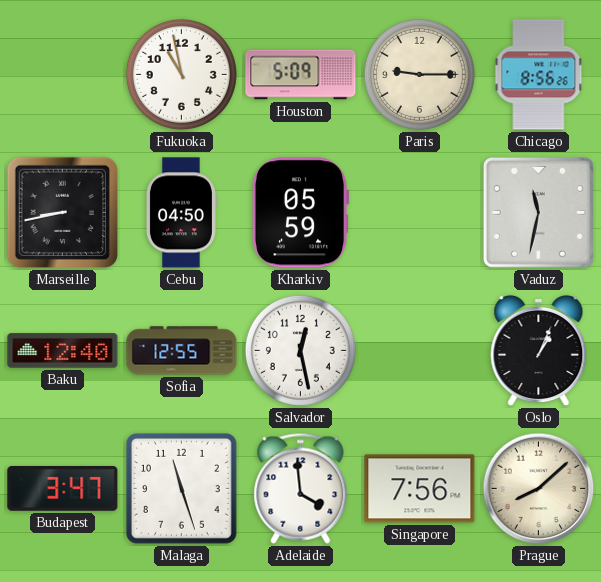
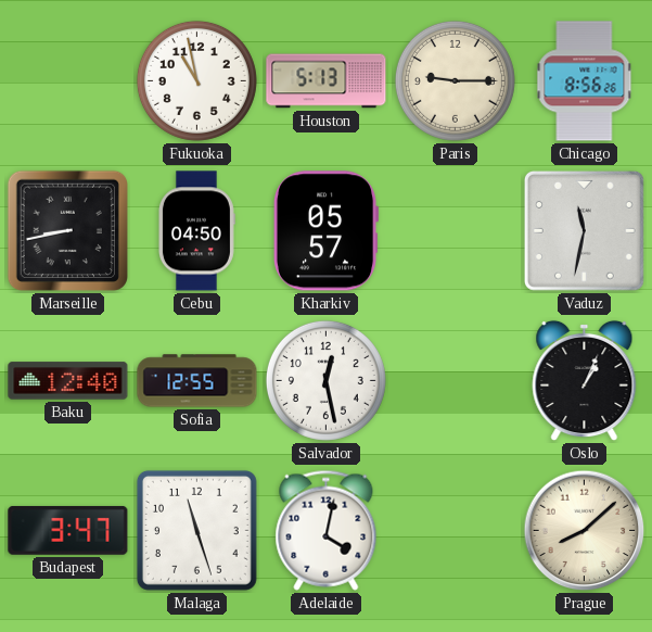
Houston: 5:09 -> 5:13
Kharkiv: 05:59 -> 05:57
Adelaide: 3:59 -> 4:02
Singapore: 7:56 -> none
